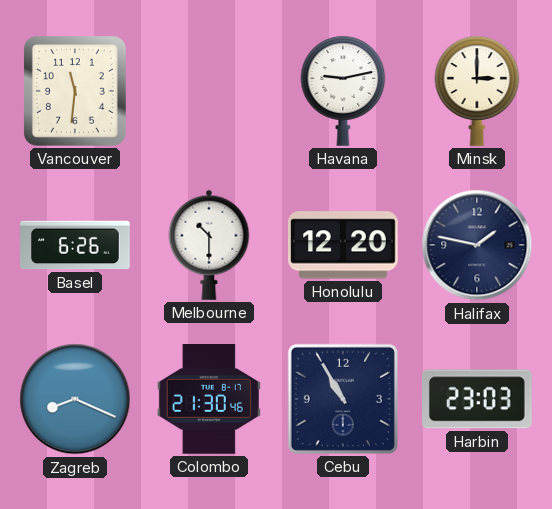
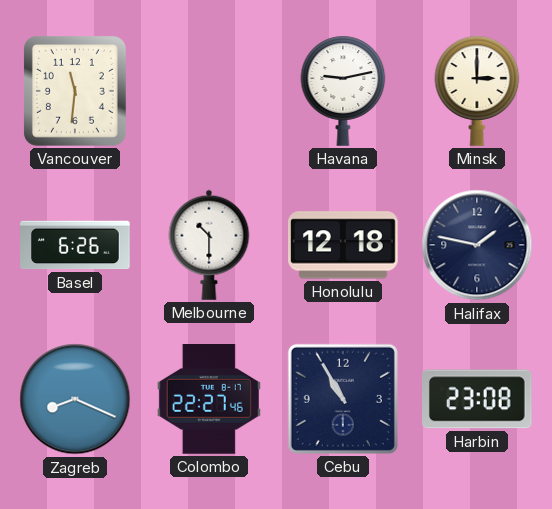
Honolulu: 12:20 -> 12:18
Colombo: 21:30 -> 22:27
Harbin: 23:03 -> 23:08
